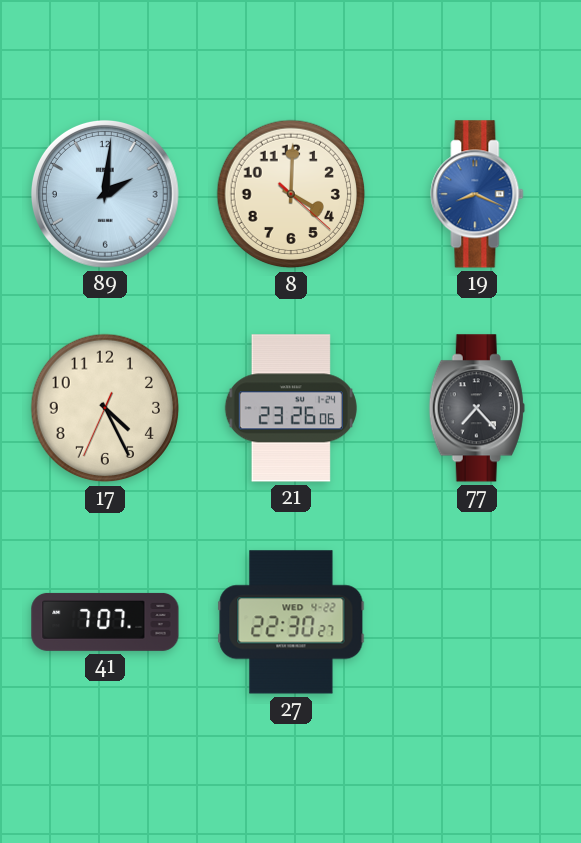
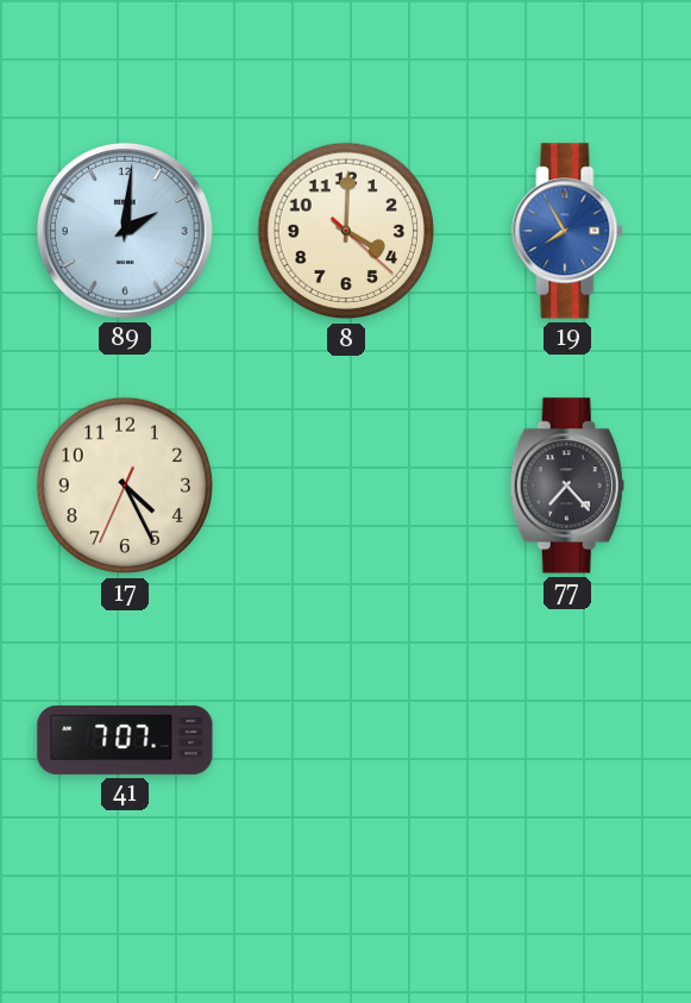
19: 8:19 -> 7:55
21: 23:26 -> none
27: 22:30 -> none
